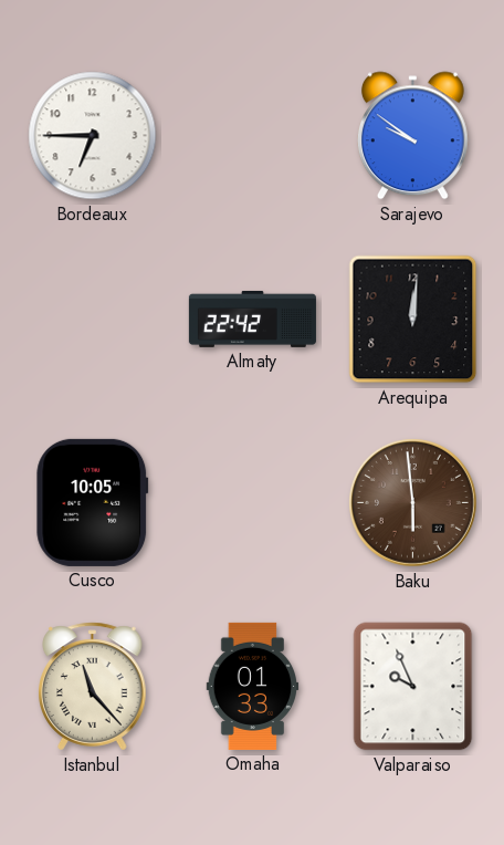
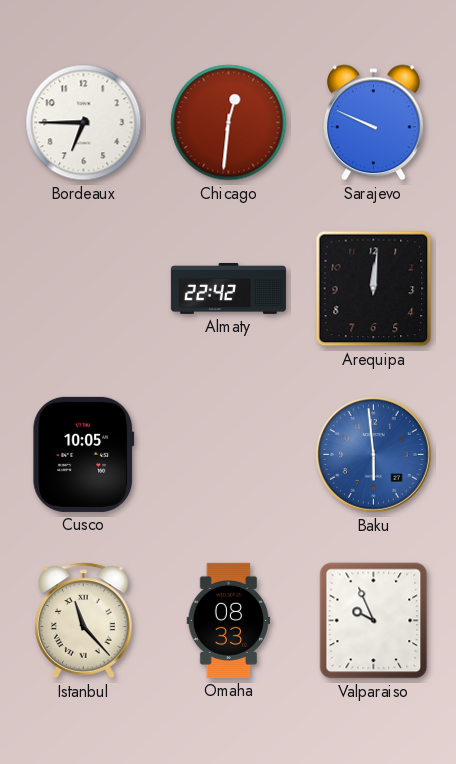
Chicago: none -> 12:31
Sarajevo: 9:51 -> 9:49
Baku dial: brown -> blue
Omaha: 01:33 -> 08:33
